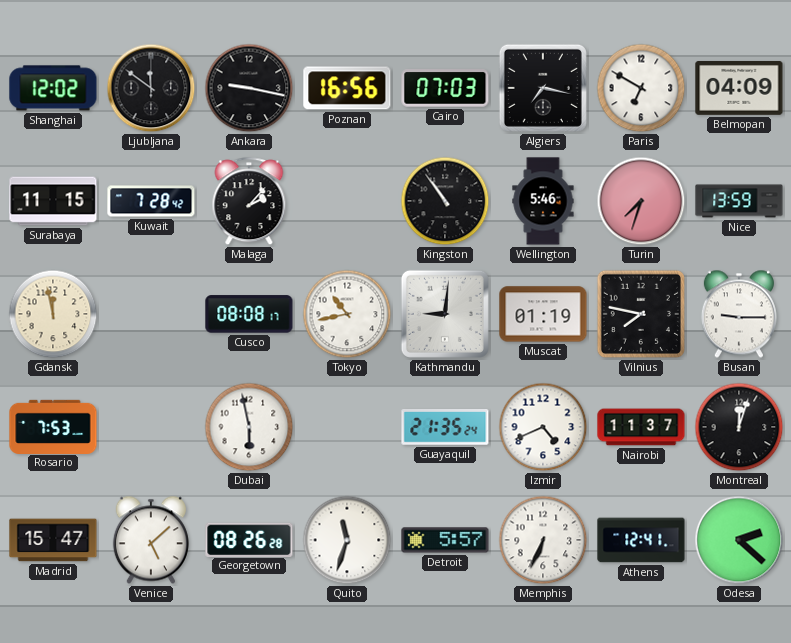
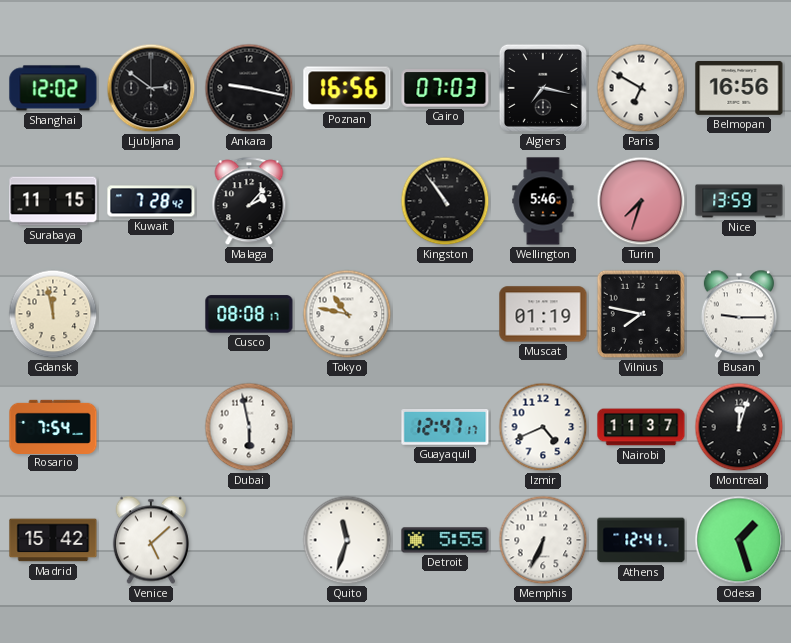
Ljubljana: 11:51 -> 2:51
Belmopan: 04:09 -> 16:56
Tokyo: 10:43 -> 10:47
Kathmandu: 9:01 -> none
Rosario: 7:53 -> 7:54
Guayaquil: 21:35 -> 12:47
Madrid: 15:47 -> 15:42
Georgetown: 08:26 -> none
Detroit: 5:57 -> 5:55
Odesa: 2:22 -> 1:27
